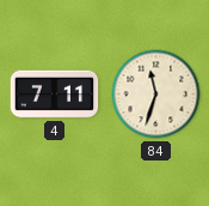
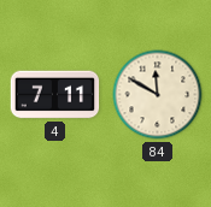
84: 11:33 -> 11:50
